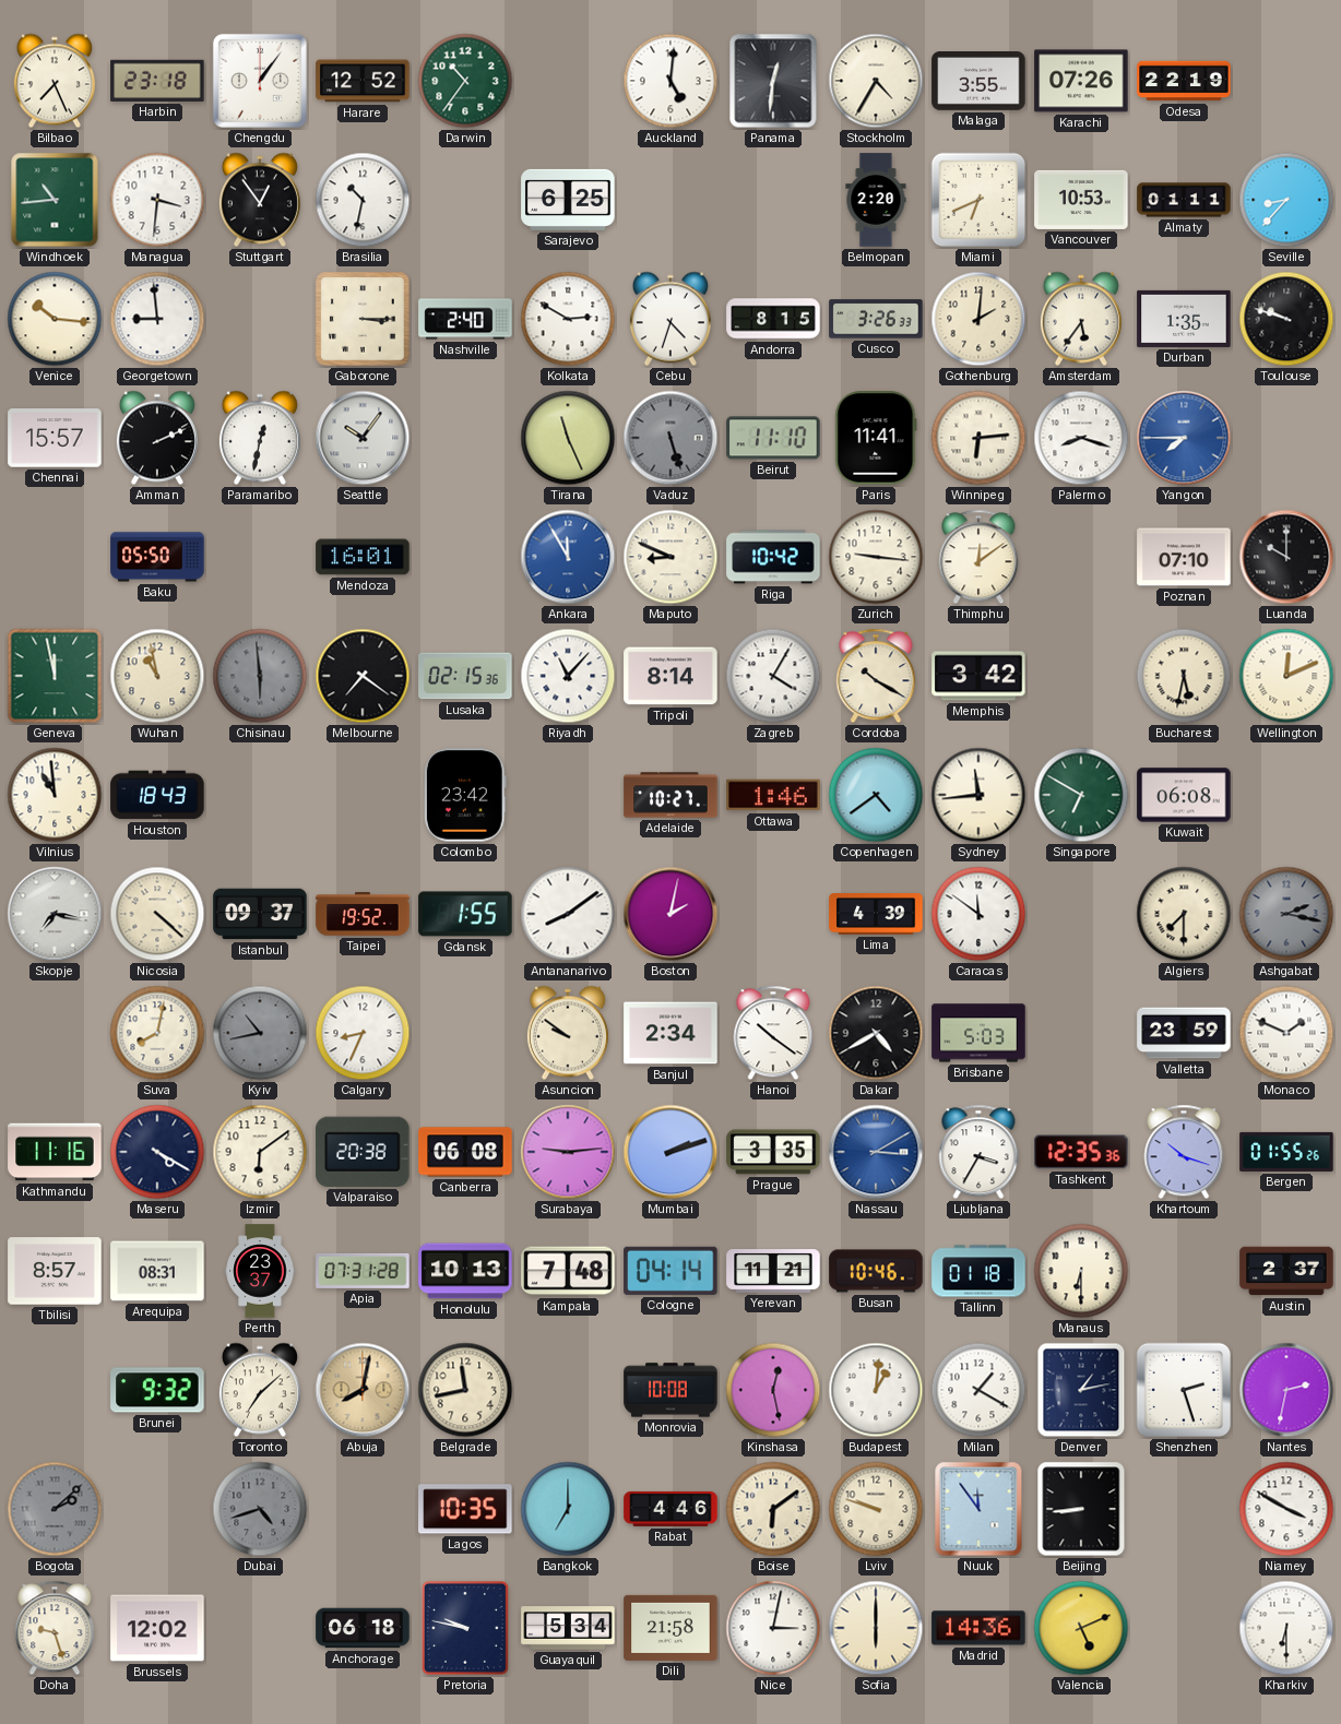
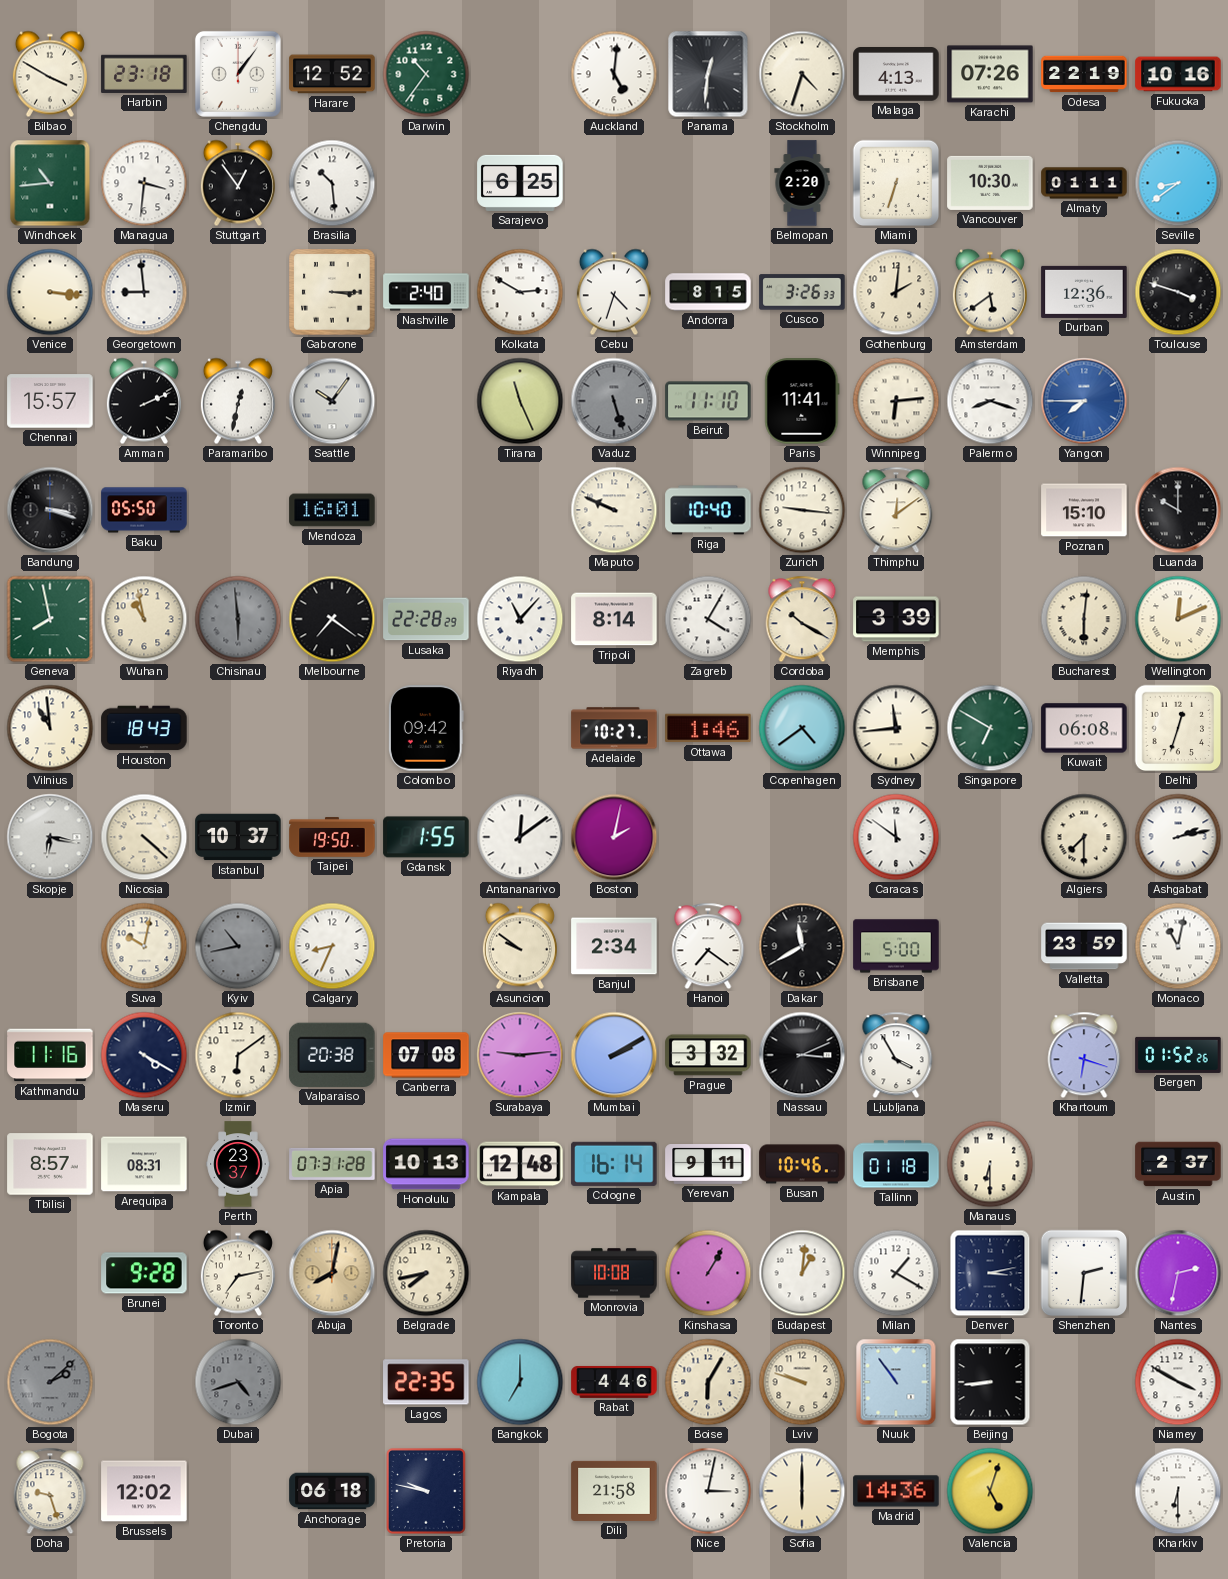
Bilbao: 7:26 -> 3:50
Stockholm: 4:35 -> 4:33
Malaga: 3:55 -> 4:13
Fukuoka: none -> 10:16
Brasilia: 10:32 -> 10:29
Miami: 6:41 -> 6:33
Vancouver: 10:53 -> 10:30
Seville: 8:37 -> 8:39
Venice: 10:16 -> 3:16
Amsterdam: 5:36 -> 5:39
Durban: 1:35 -> 12:36
Toulouse: 9:48 -> 3:48
Bandung: none -> 3:18
Ankara: 11:55 -> none
Maputo: 8:49 -> 9:49
Riga: 10:42 -> 10:40
Poznan: 07:10 -> 15:10
Geneva: 11:58 -> 7:58
Lusaka: 02:15 -> 22:28
Memphis: 3:42 -> 3:39
Bucharest: 5:32 -> 6:01
Colombo: 23:42 -> 09:42
Delhi: none -> 12:33
Skopje: 7:17 -> 6:17
Istanbul: 09:37 -> 10:37
Taipei: 19:52 -> 19:50
Antananarivo: 8:09 -> 12:09
Lima: 4:39 -> none
Ashgabat: 2:17 -> 2:13
Ashgabat dial: grey -> white
Suva: 8:02 -> 10:02
Hanoi: 10:21 -> 7:21
Dakar: 4:40 -> 11:40
Brisbane: 5:03 -> 5:00
Monaco: 1:49 -> 11:02
Canberra: 06:08 -> 07:08
Mumbai: 2:12 -> 2:10
Prague: 3:35 -> 3:32
Nassau: 3:10 -> 3:11
Nassau dial: blue -> black
Ljubljana: 3:35 -> 3:55
Tashkent: 12:35 -> none
Khartoum: 10:18 -> 6:18
Bergen: 01:55 -> 01:52
Kampala: 7:48 -> 12:48
Cologne: 04:14 -> 16:14
Yerevan: 11:21 -> 9:11
Brunei: 9:32 -> 9:28
Toronto: 7:08 -> 7:13
Belgrade: 11:43 -> 7:43
Kinshasa: 12:28 -> 1:05
Denver: 1:13 -> 3:13
Shenzhen: 2:27 -> 2:31
Lagos: 10:35 -> 22:35
Boise: 6:09 -> 6:05
Nuuk: 11:54 -> 10:54
Guayaquil: 5:34 -> none
Valencia: 5:11 -> 5:03
